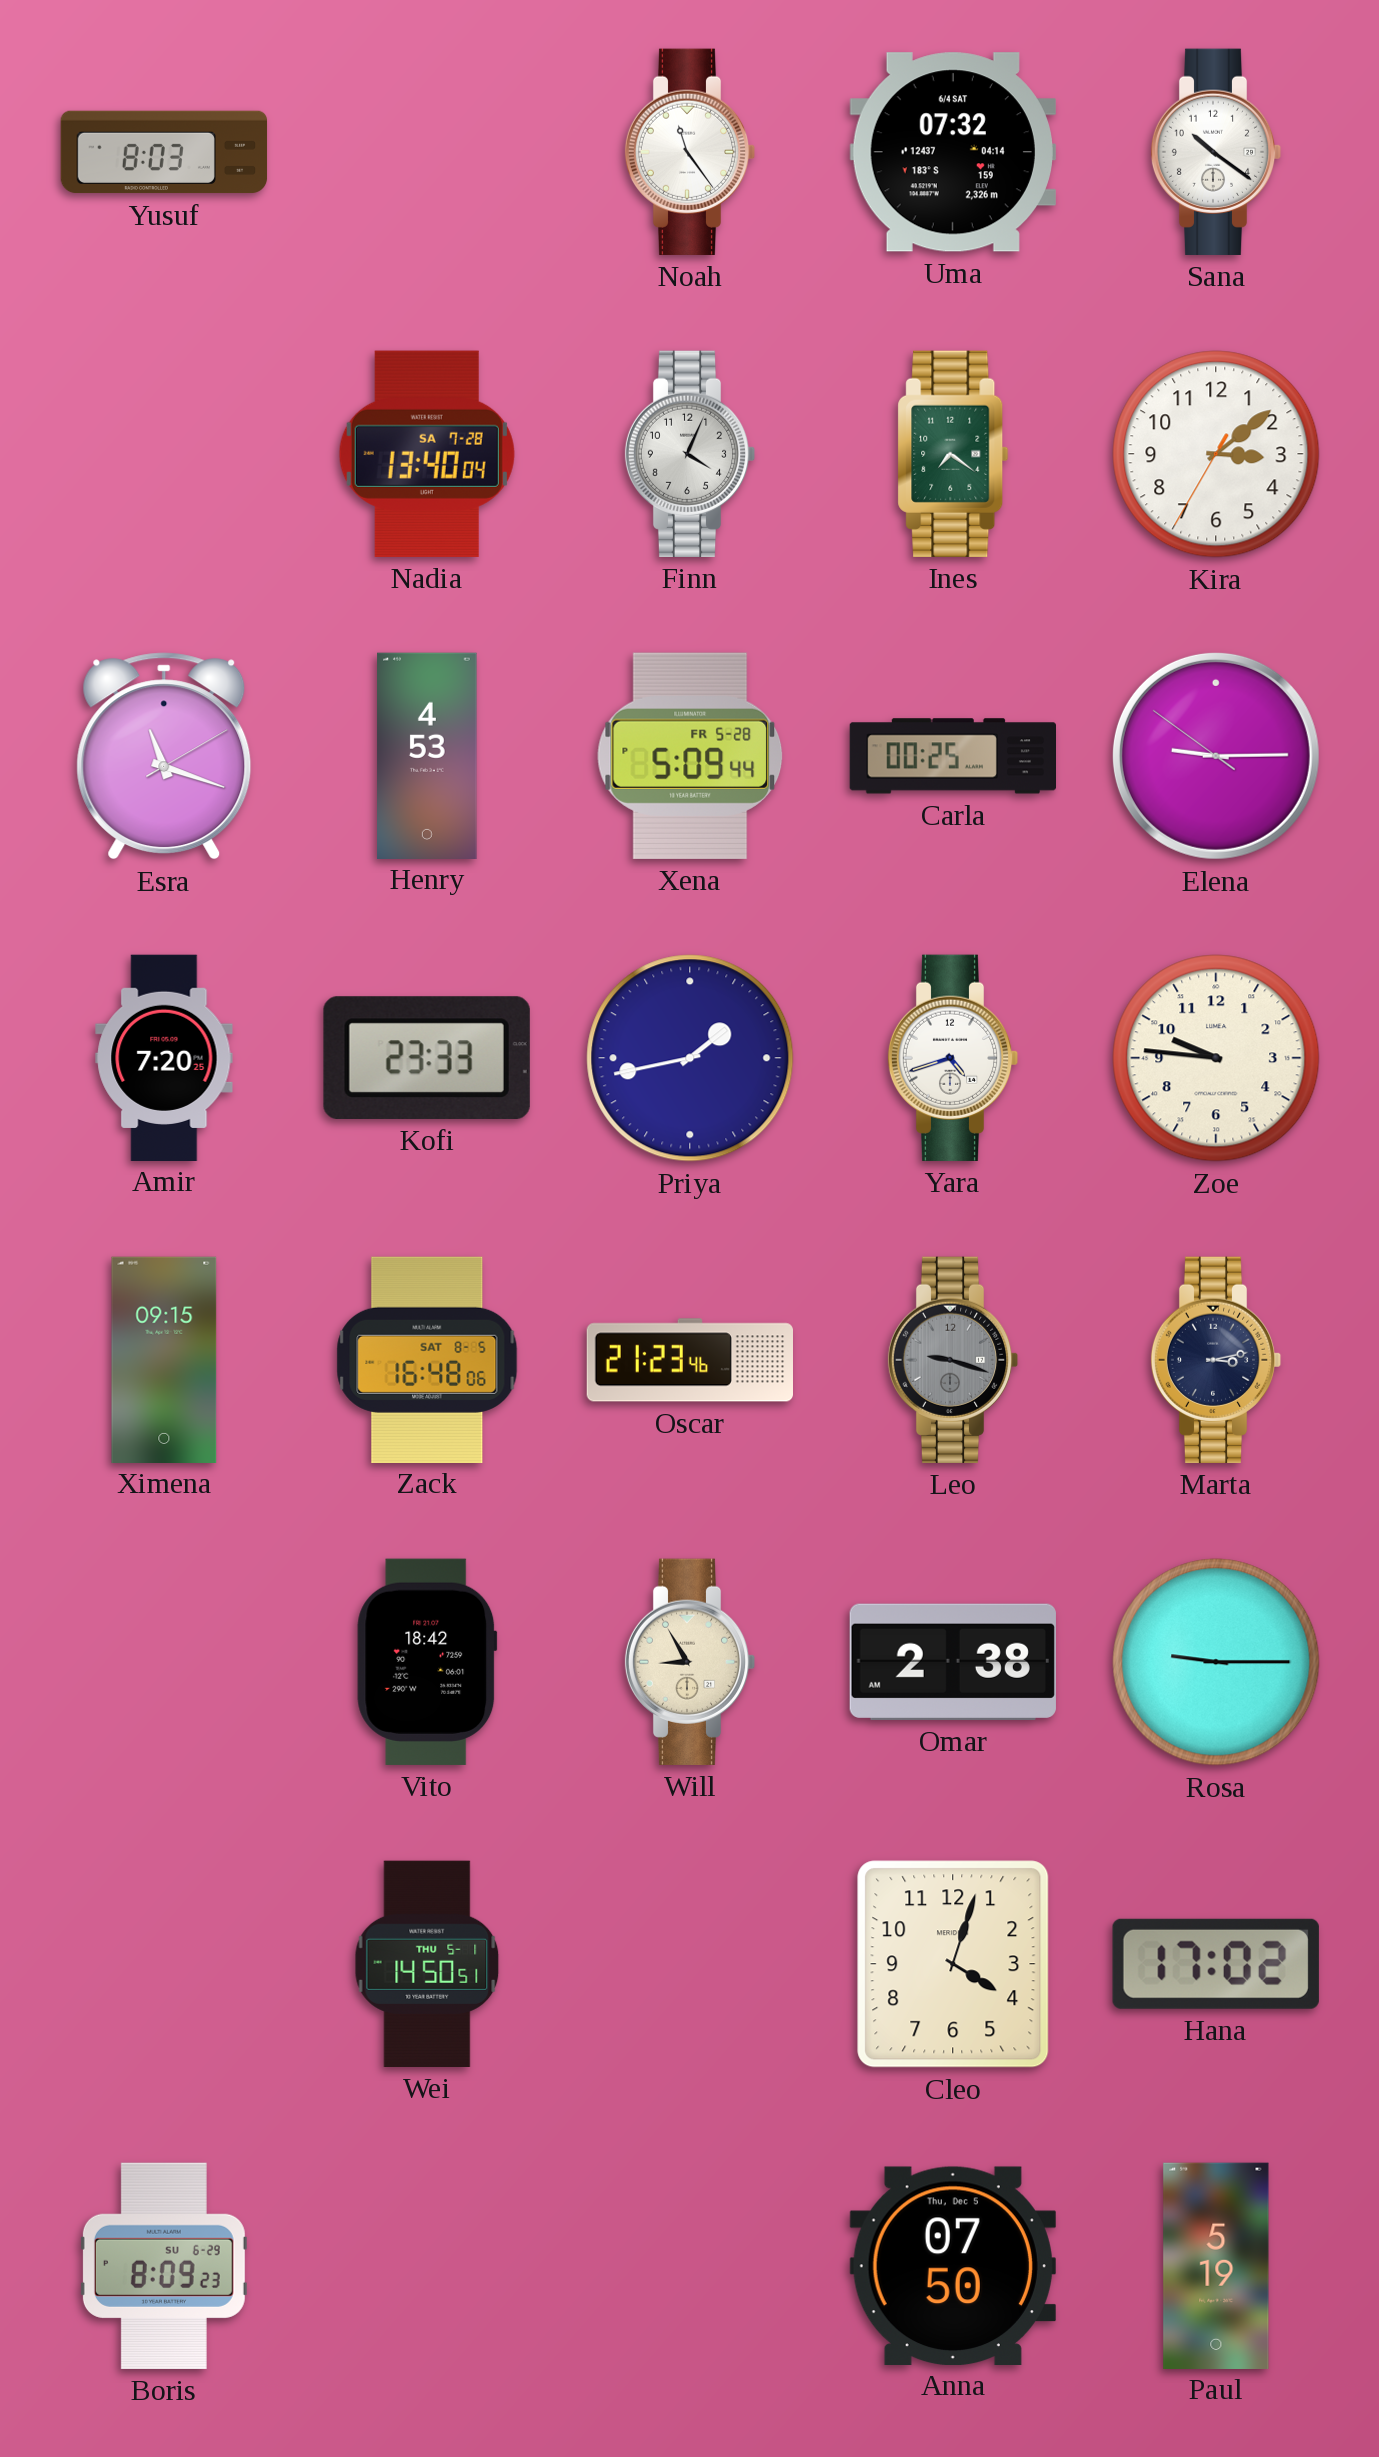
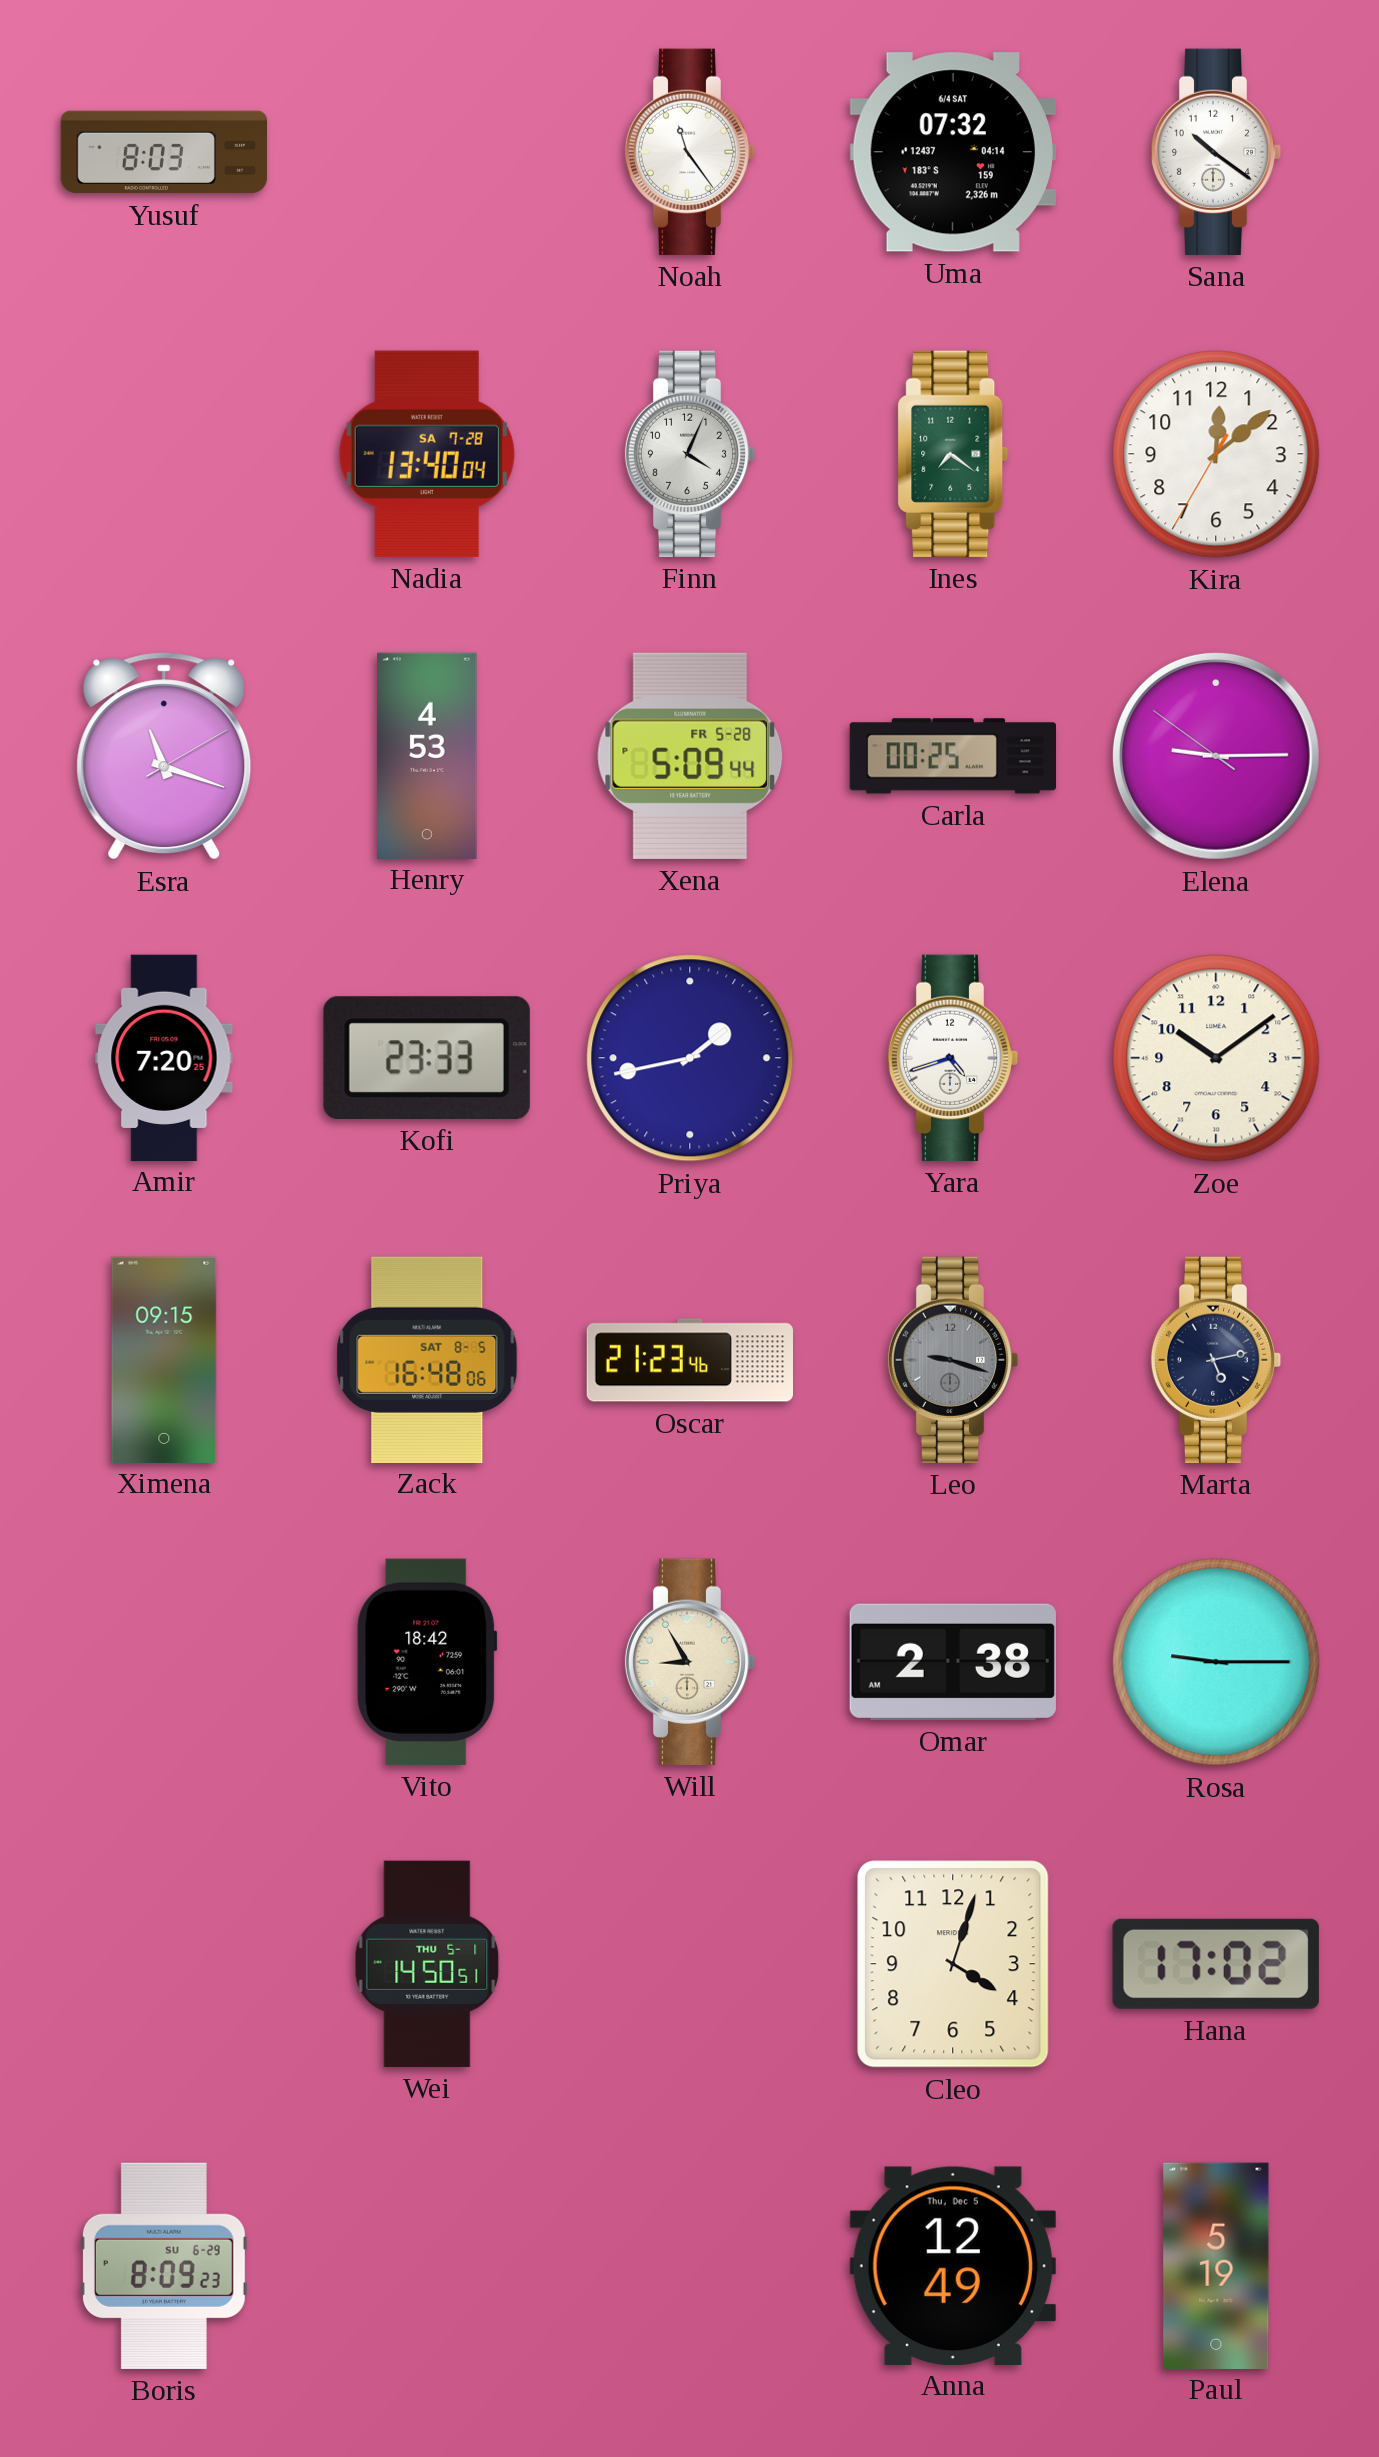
Kira: 3:08 -> 12:08
Zoe: 9:46 -> 10:09
Marta: 3:13 -> 5:13
Anna: 07:50 -> 12:49
